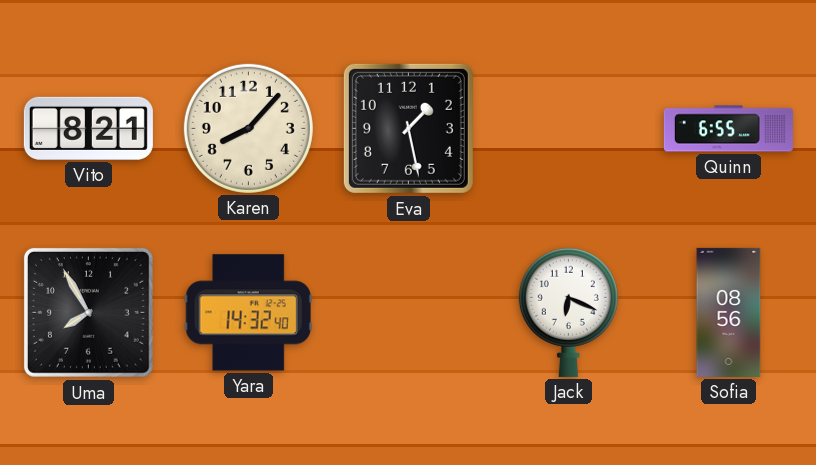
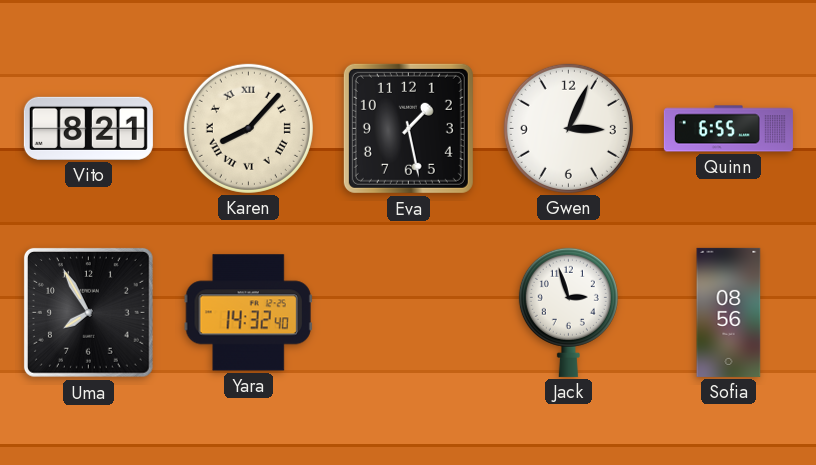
Karen numerals: Arabic -> Roman
Gwen: none -> 3:04
Jack: 6:19 -> 2:57
